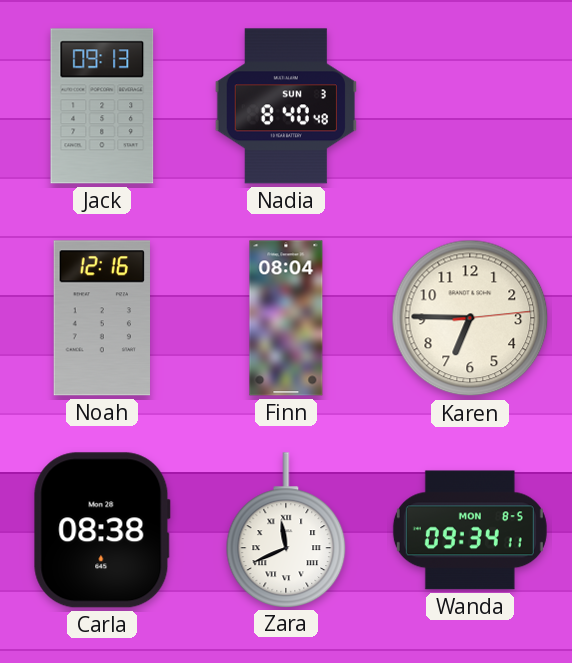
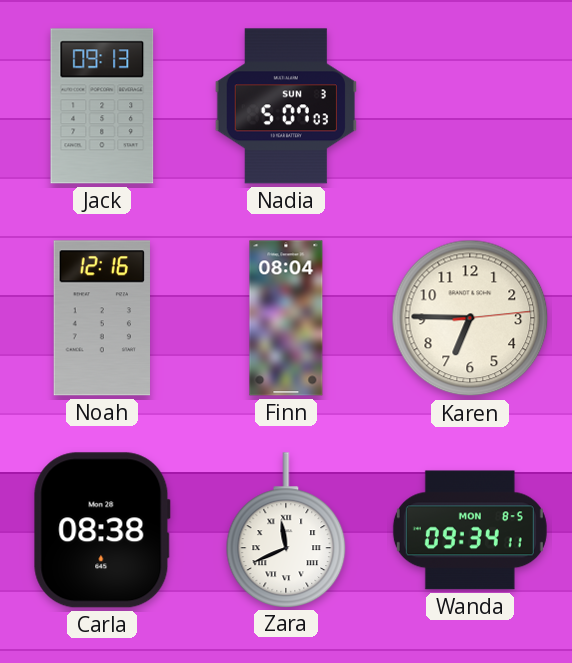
Nadia: 8:40 -> 5:07
